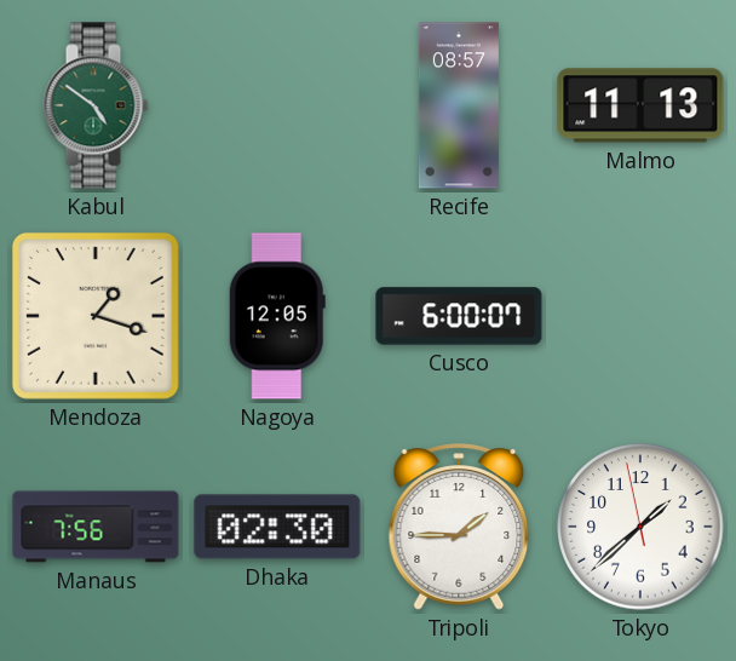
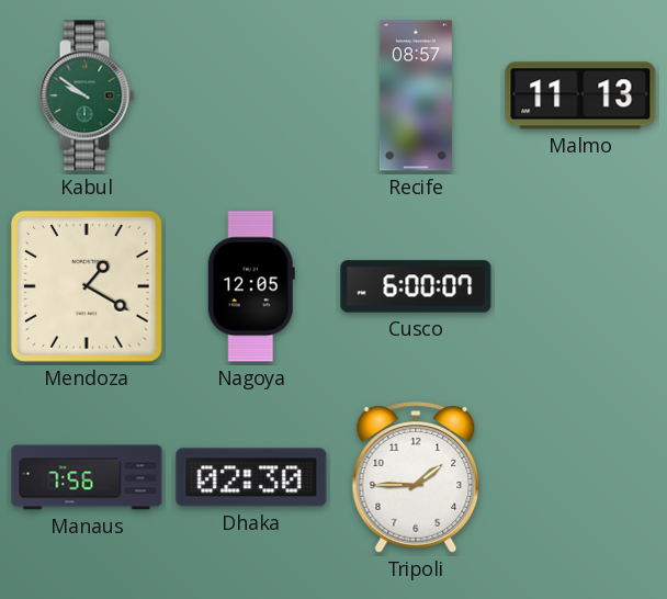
Kabul: 4:51 -> 9:51
Mendoza: 1:18 -> 1:20
Tokyo: 1:37 -> none
